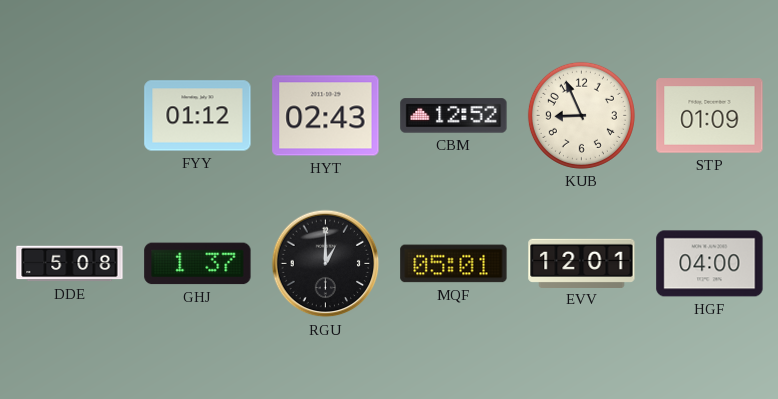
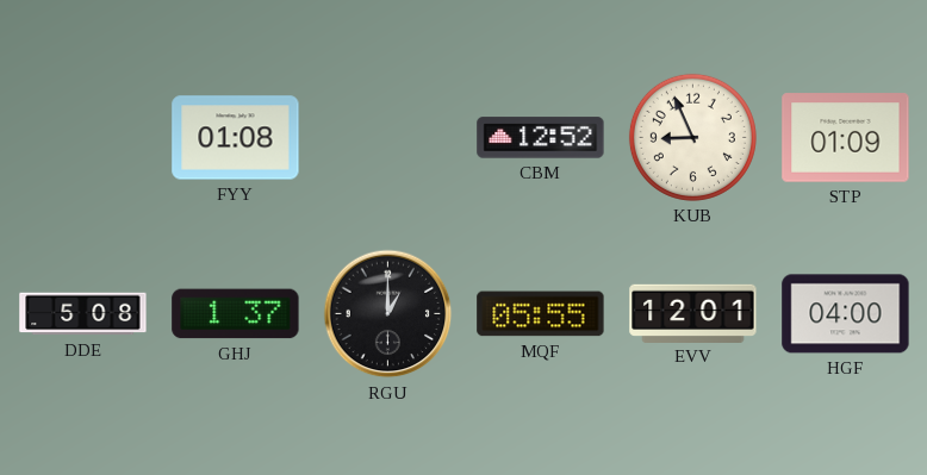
FYY: 01:12 -> 01:08
HYT: 02:43 -> none
MQF: 05:01 -> 05:55
